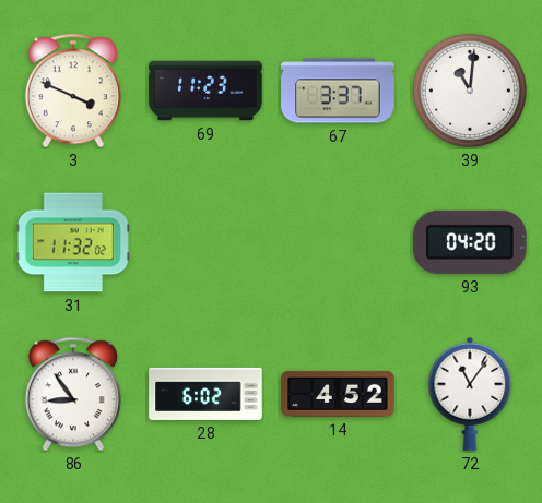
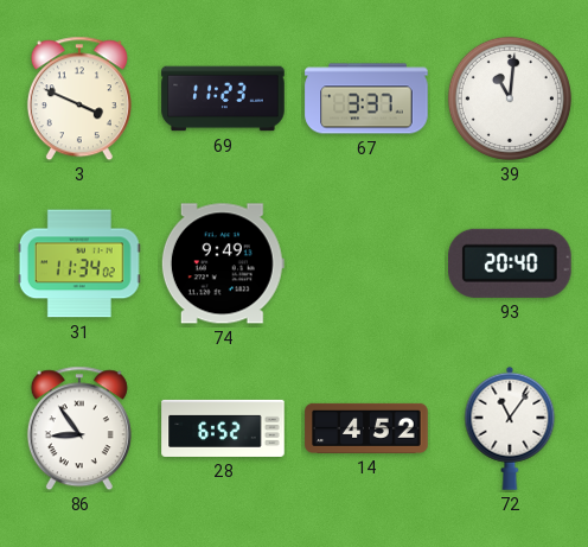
31: 11:32 -> 11:34
74: none -> 9:49
93: 04:20 -> 20:40
28: 6:02 -> 6:52
